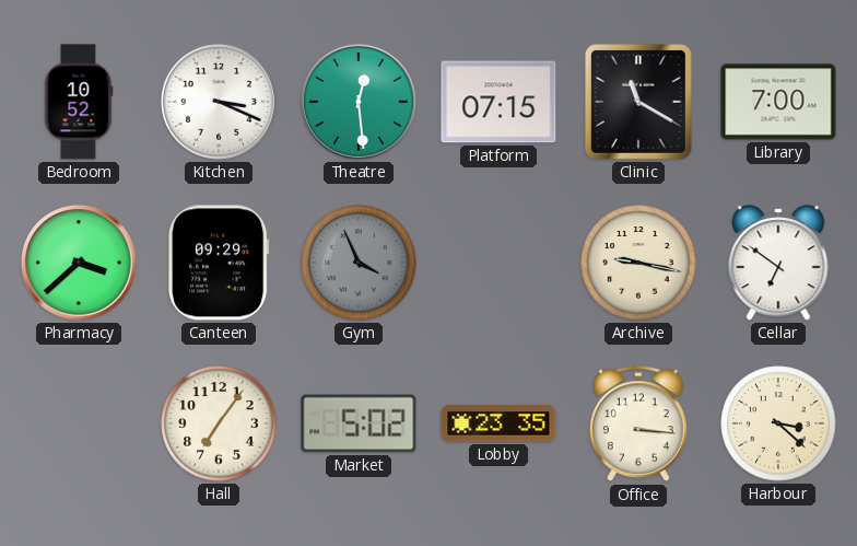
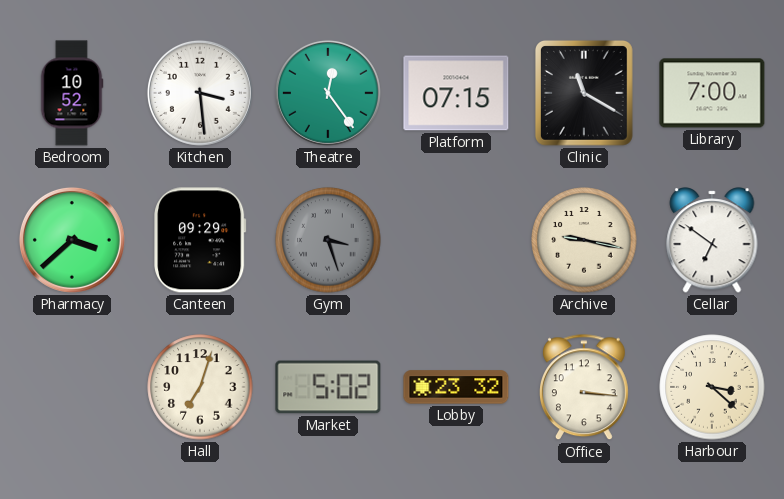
Kitchen: 3:19 -> 3:29
Theatre: 12:29 -> 12:24
Gym: 3:56 -> 3:27
Hall: 7:06 -> 7:03
Lobby: 23:35 -> 23:32
